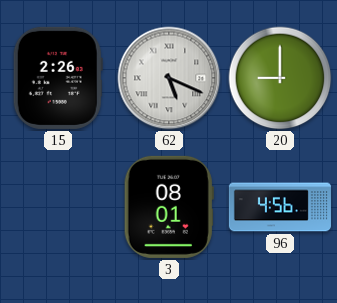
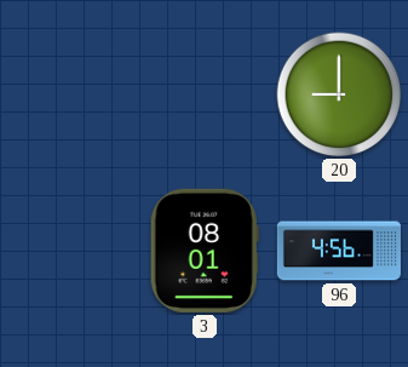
15: 2:26 -> none
62: 5:19 -> none
